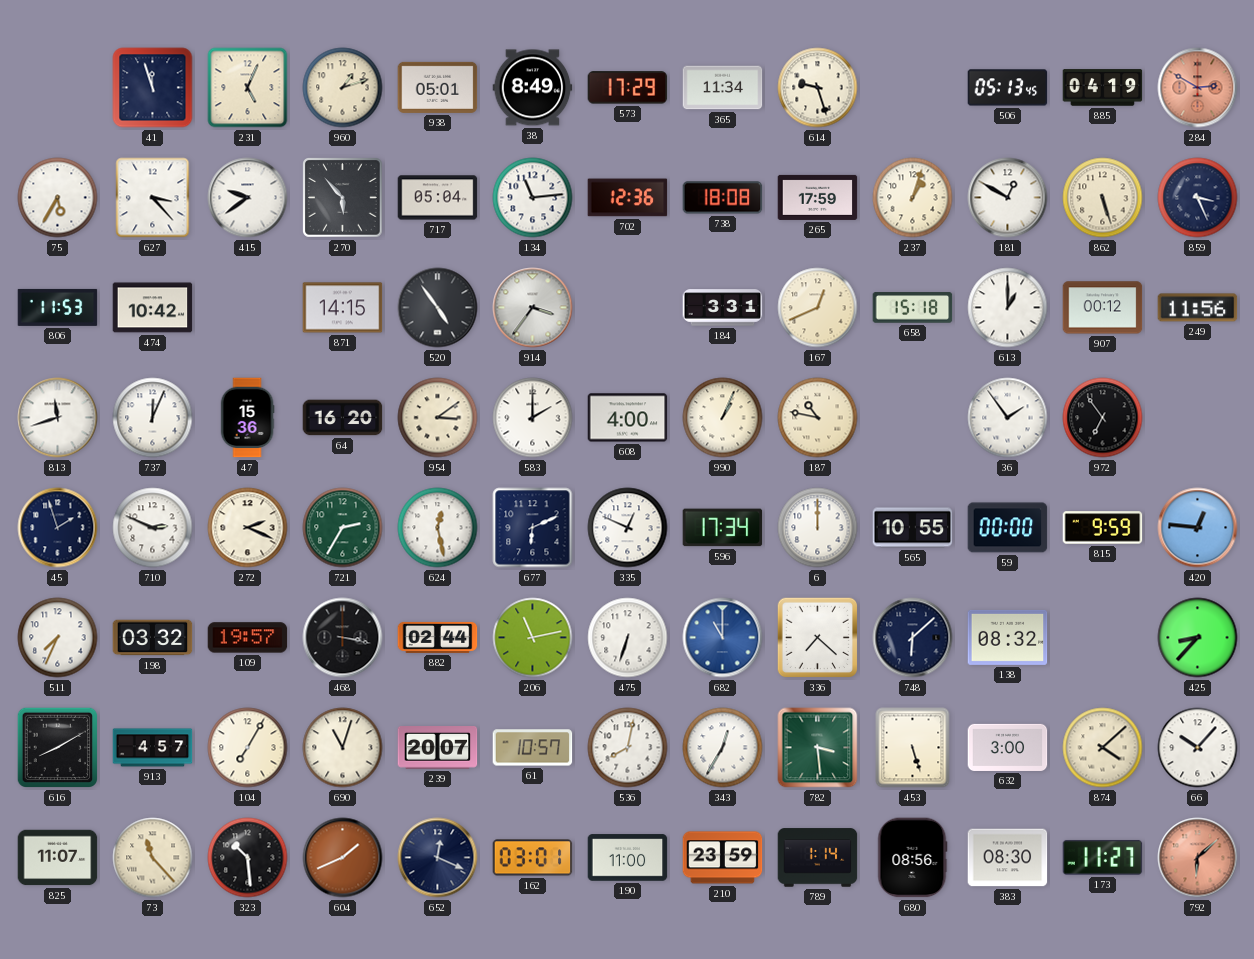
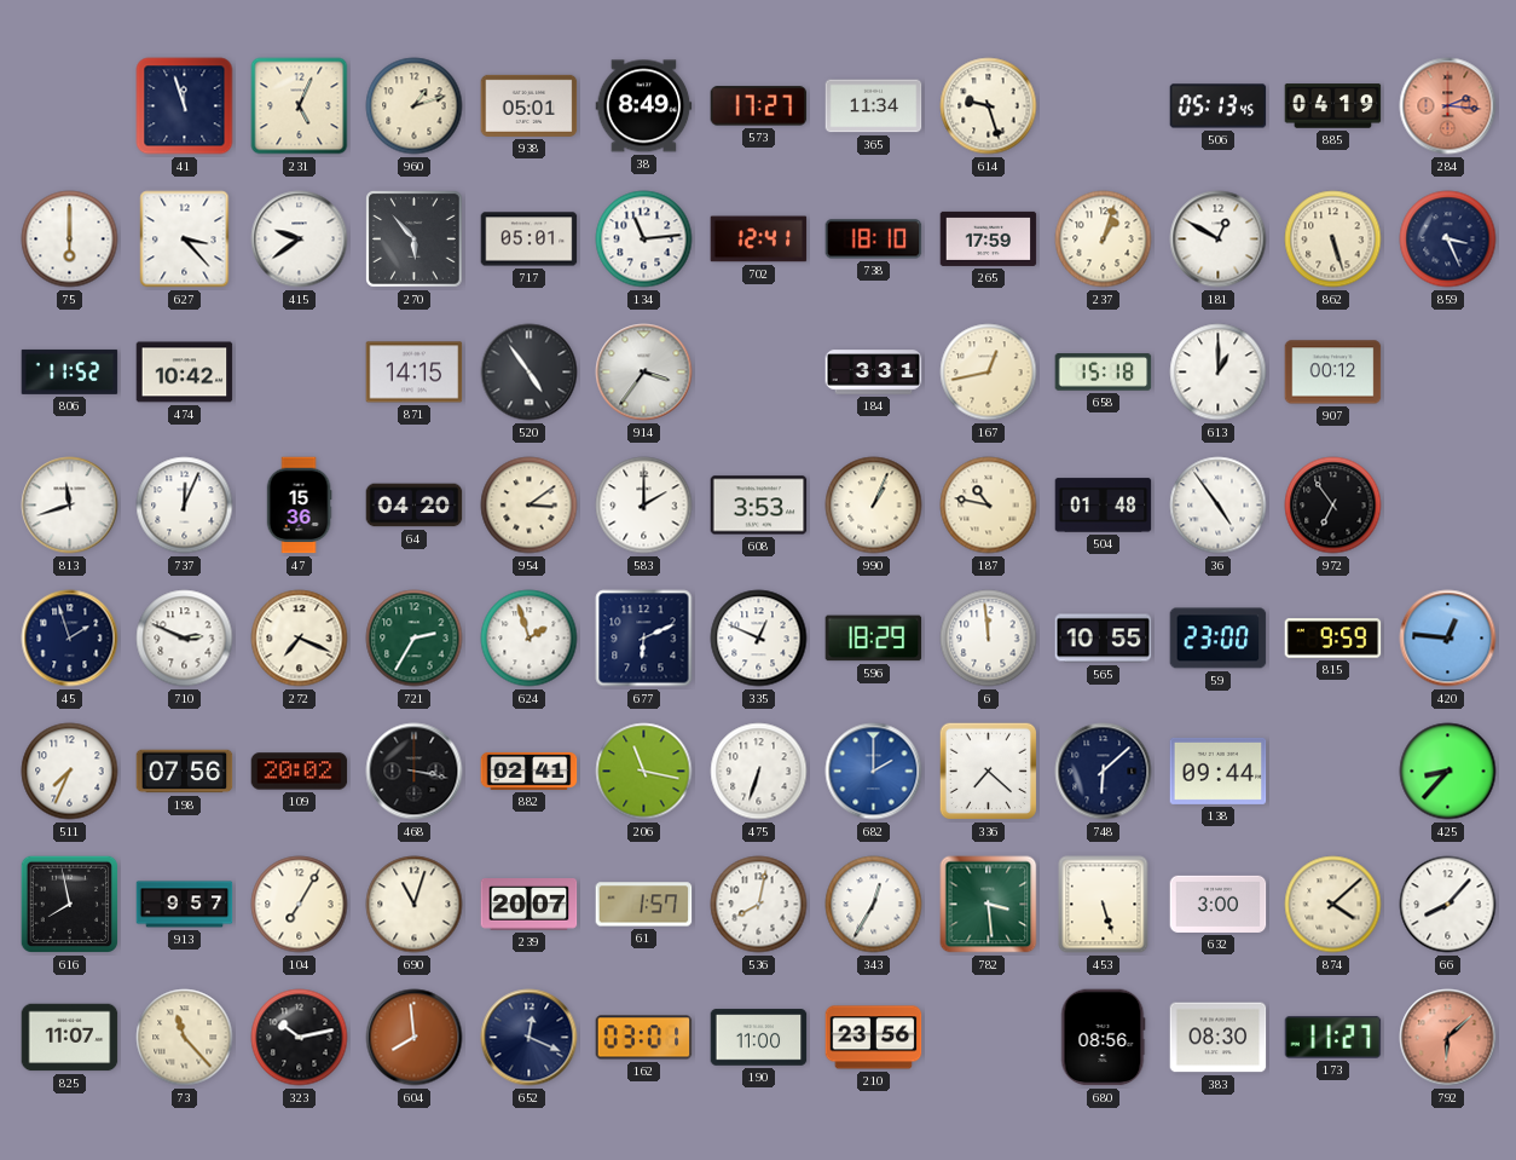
573: 17:29 -> 17:27
284: 2:50 -> 2:16
75: 5:35 -> 6:00
717: 05:04 -> 05:01
702: 12:36 -> 12:41
738: 18:08 -> 18:10
806: 11:53 -> 11:52
167: 12:41 -> 12:43
249: 11:56 -> none
64: 16:20 -> 04:20
608: 4:00 -> 3:53
504: none -> 01:48
36: 1:54 -> 4:54
272: 2:19 -> 7:19
624: 12:28 -> 1:57
596: 17:34 -> 18:29
6: 12:00 -> 11:59
59: 00:00 -> 23:00
198: 03:32 -> 07:56
109: 19:57 -> 20:02
882: 02:44 -> 02:41
206: 11:13 -> 11:17
682: 11:00 -> 2:00
138: 08:32 -> 09:44
616: 8:10 -> 7:58
913: 4:57 -> 9:57
61: 10:57 -> 1:57
66: 10:07 -> 8:07
323: 10:29 -> 10:13
604: 1:41 -> 7:59
210: 23:59 -> 23:56
789: 1:14 -> none
